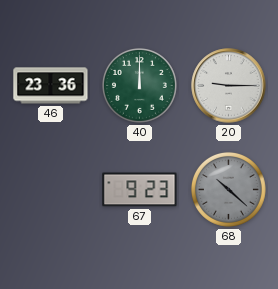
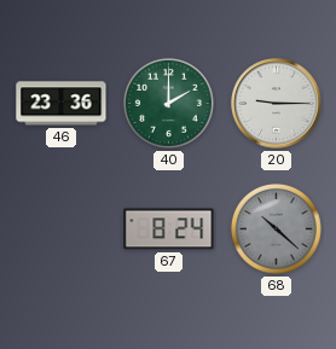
40: 12:00 -> 2:00
67: 9:23 -> 8:24
